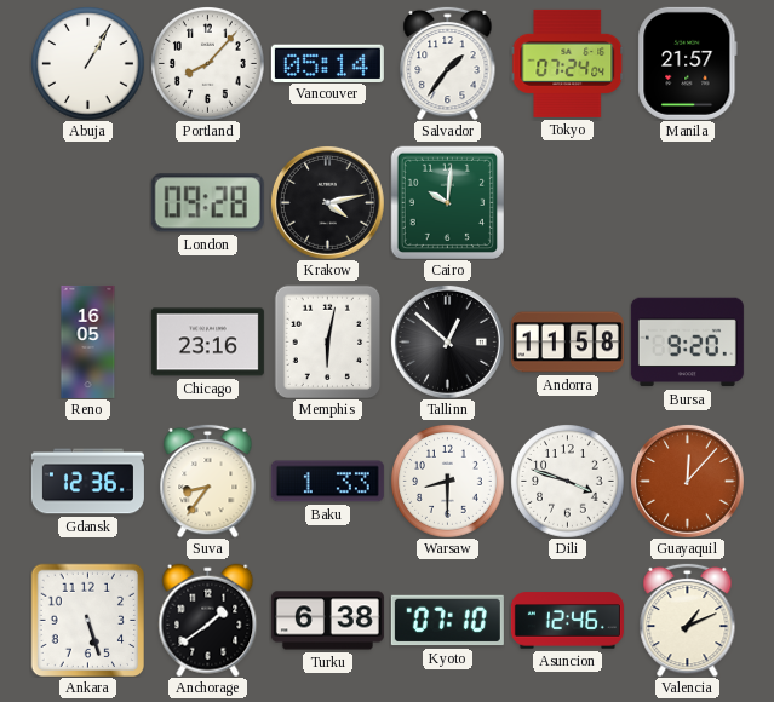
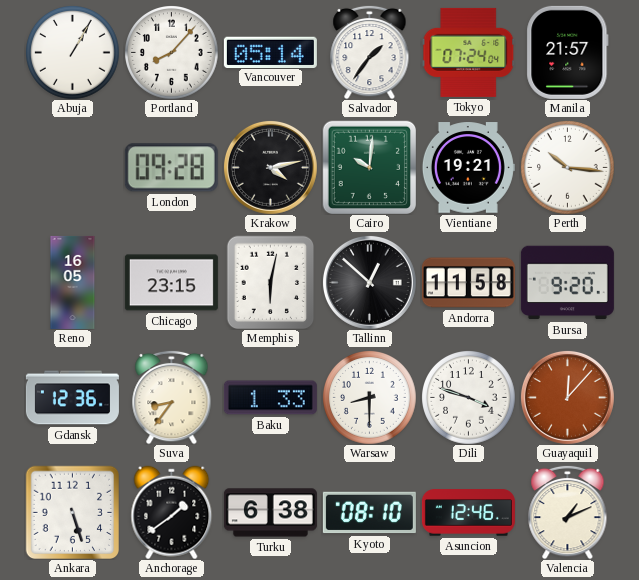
Vientiane: none -> 19:21
Perth: none -> 10:16
Chicago: 23:16 -> 23:15
Kyoto: 07:10 -> 08:10
